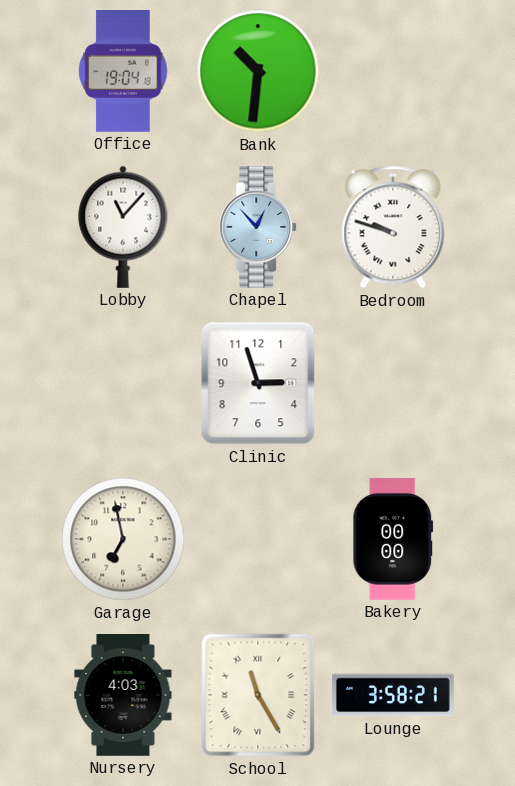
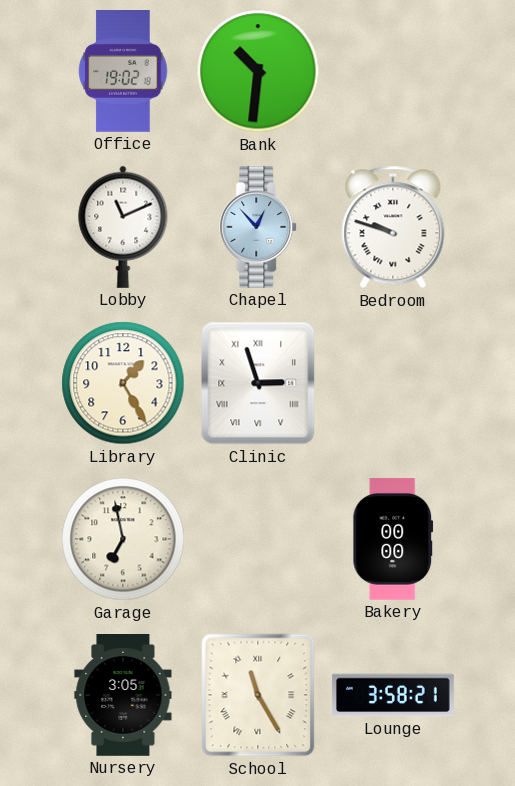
Office: 19:04 -> 19:02
Lobby: 11:07 -> 11:11
Library: none -> 1:25
Clinic numerals: Arabic -> Roman
Nursery: 4:03 -> 3:05
